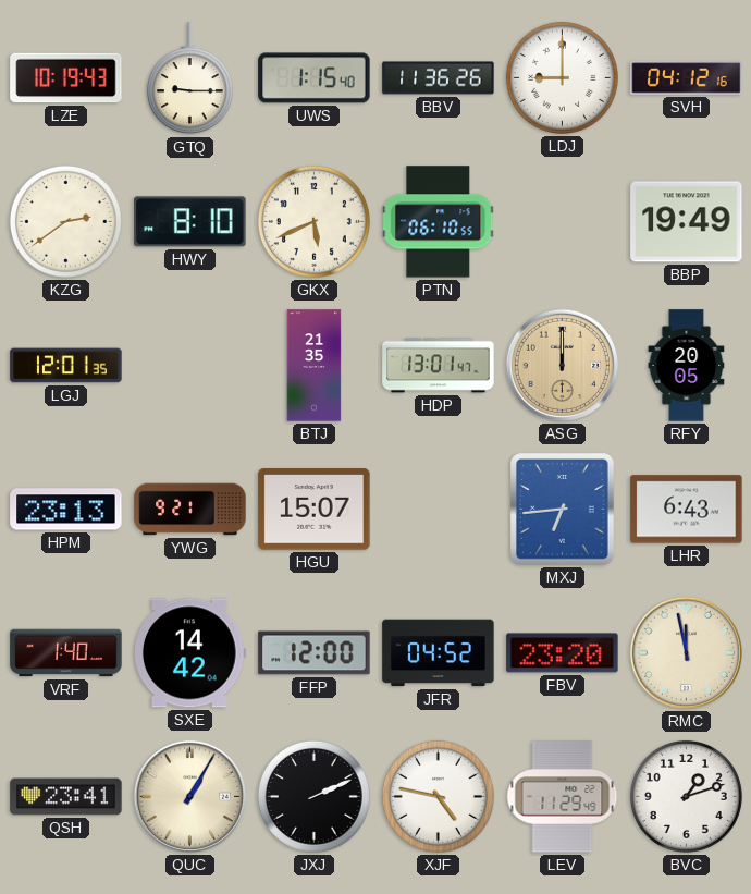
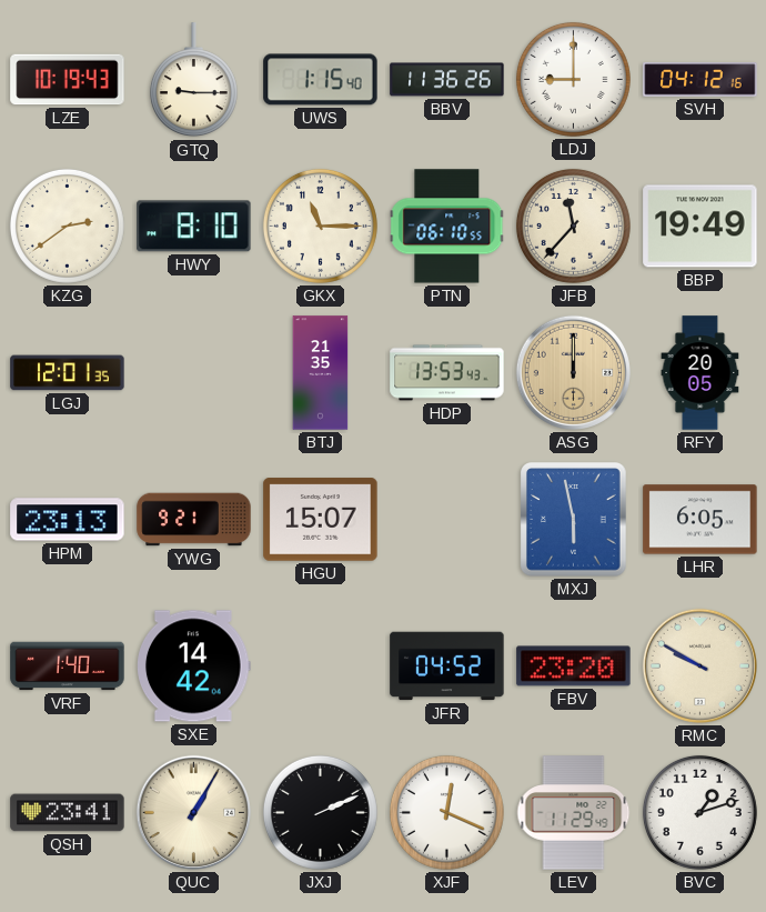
GKX: 5:41 -> 11:15
JFB: none -> 11:37
HDP: 13:01 -> 13:53
MXJ: 6:44 -> 5:58
LHR: 6:43 -> 6:05
FFP: 12:00 -> none
RMC: 11:58 -> 9:50
XJF: 4:47 -> 12:19
